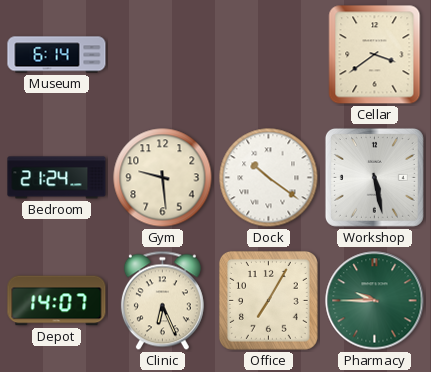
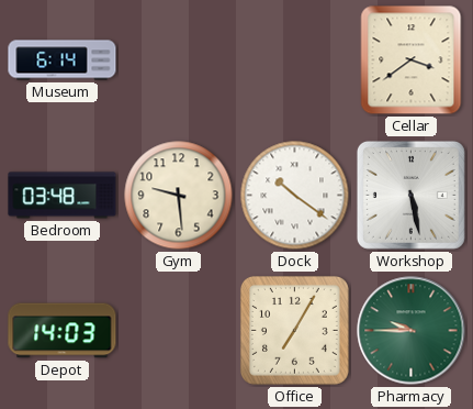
Bedroom: 21:24 -> 03:48
Depot: 14:07 -> 14:03
Clinic: 6:26 -> none
